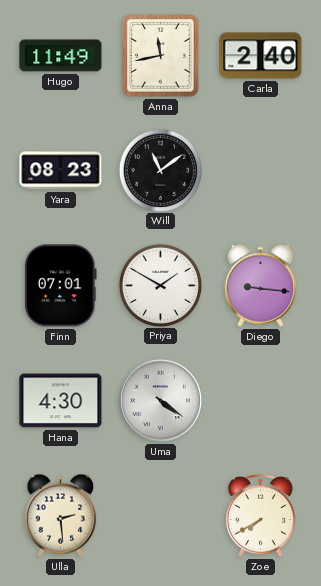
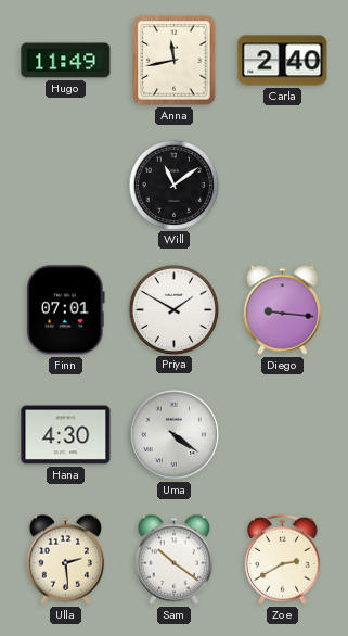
Yara: 08:23 -> none
Sam: none -> 10:21
Zoe: 7:40 -> 2:40
